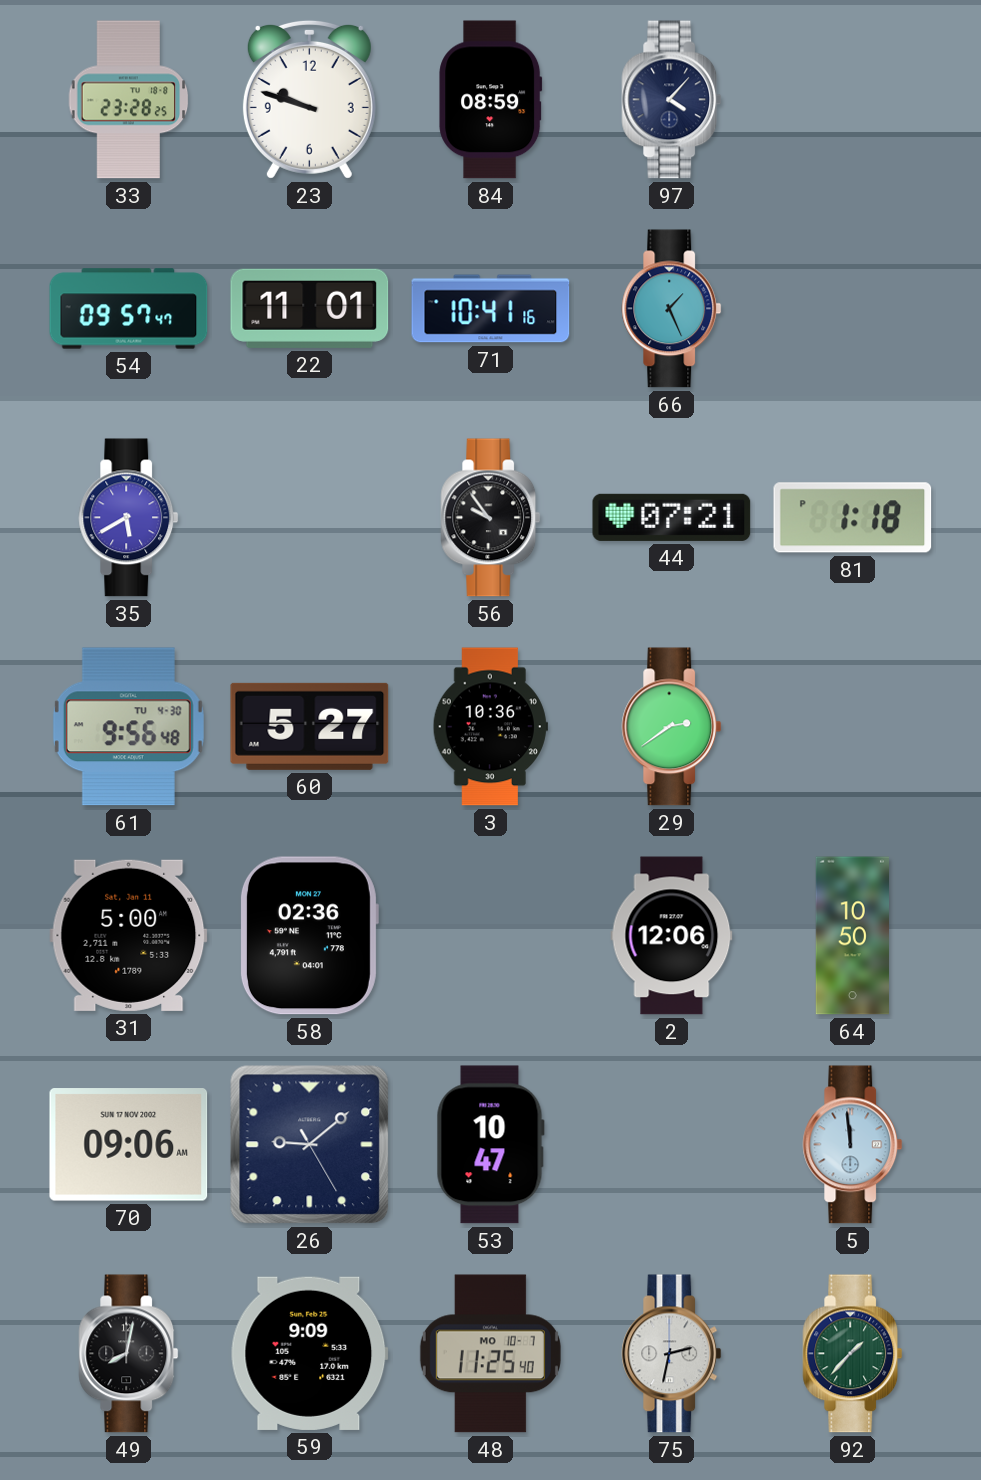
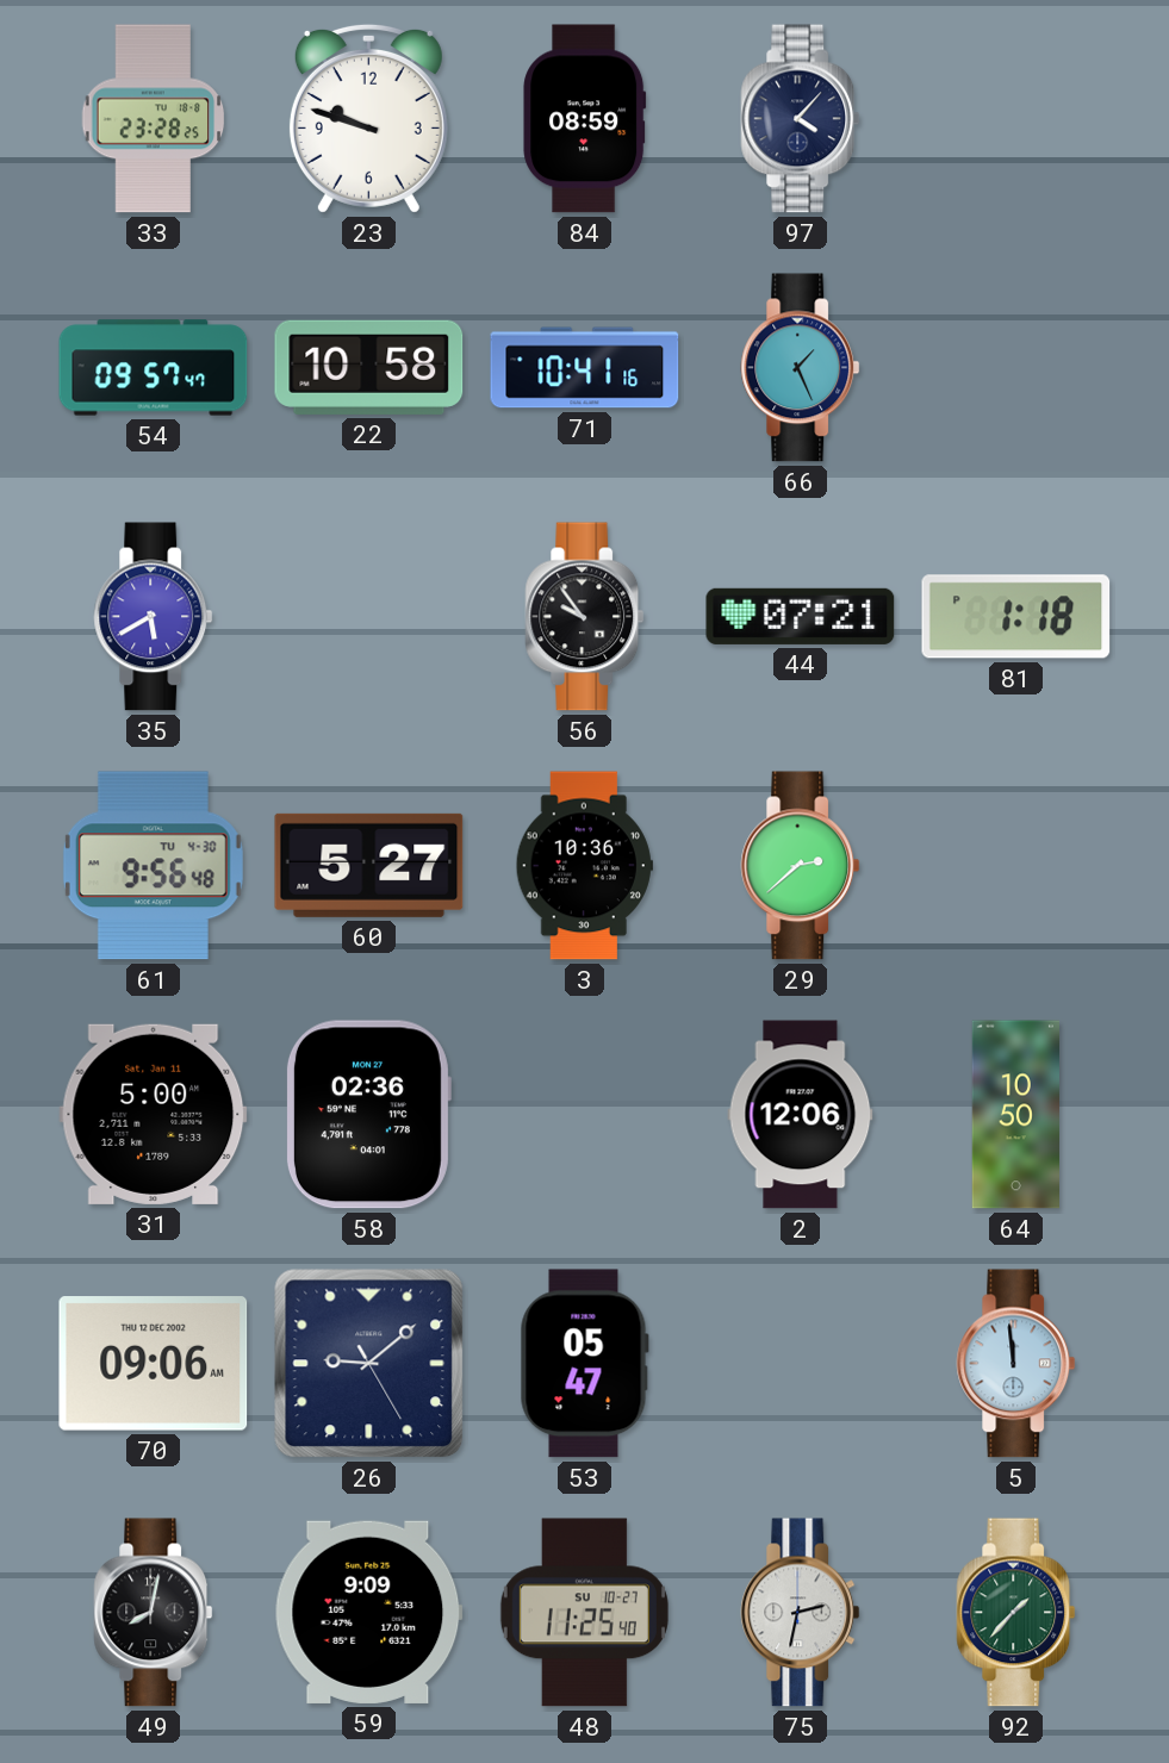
22: 11:01 -> 10:58
29: 2:39 -> 2:38
70 date: SUN 17 NOV 2002 -> THU 12 DEC 2002
53: 10:47 -> 05:47
48 date: MO 10-7 -> SU 10-27
